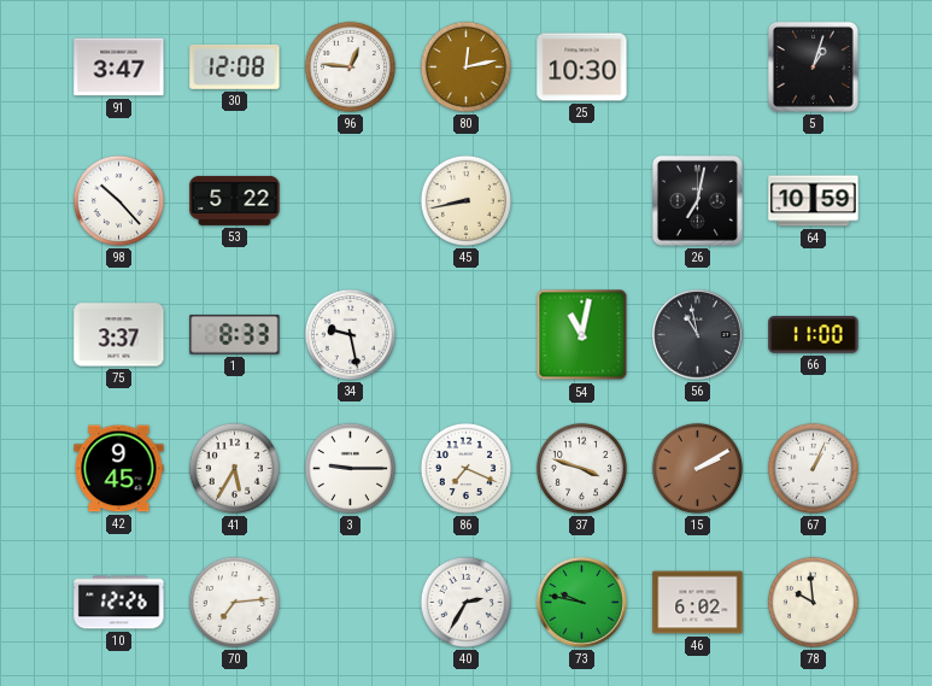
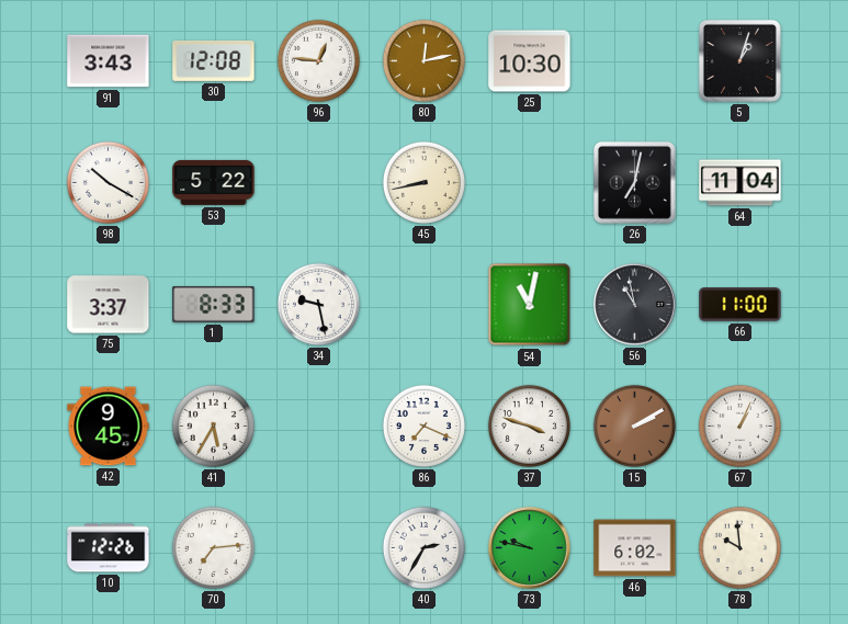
91: 3:47 -> 3:43
98: 10:23 -> 10:20
64: 10:59 -> 11:04
3: 9:15 -> none
